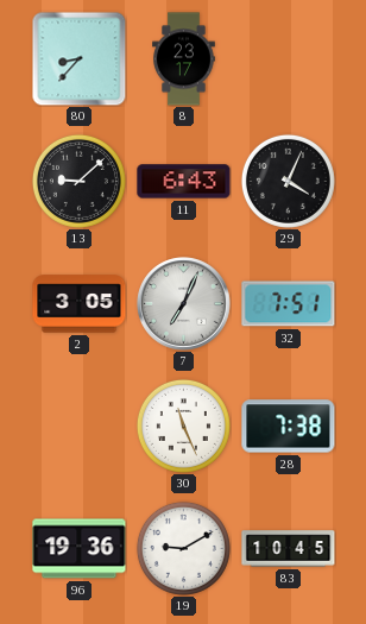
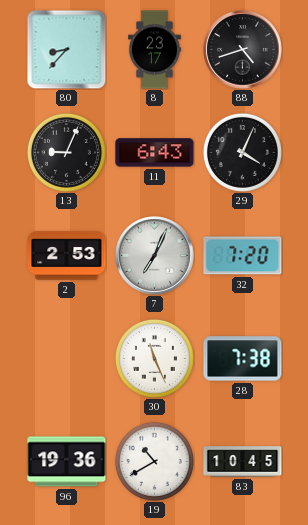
88: none -> 4:42
13: 9:08 -> 9:04
2: 3:05 -> 2:53
32: 7:51 -> 7:20
19: 9:10 -> 10:40
